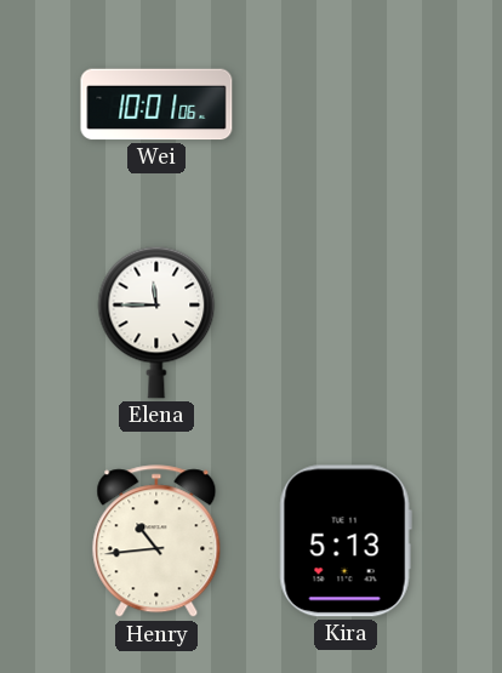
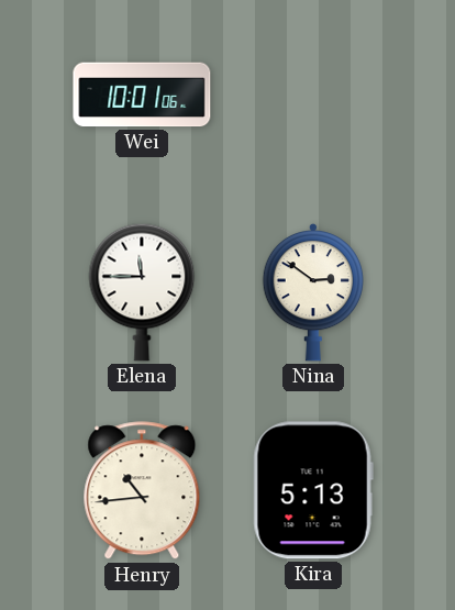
Nina: none -> 2:51
